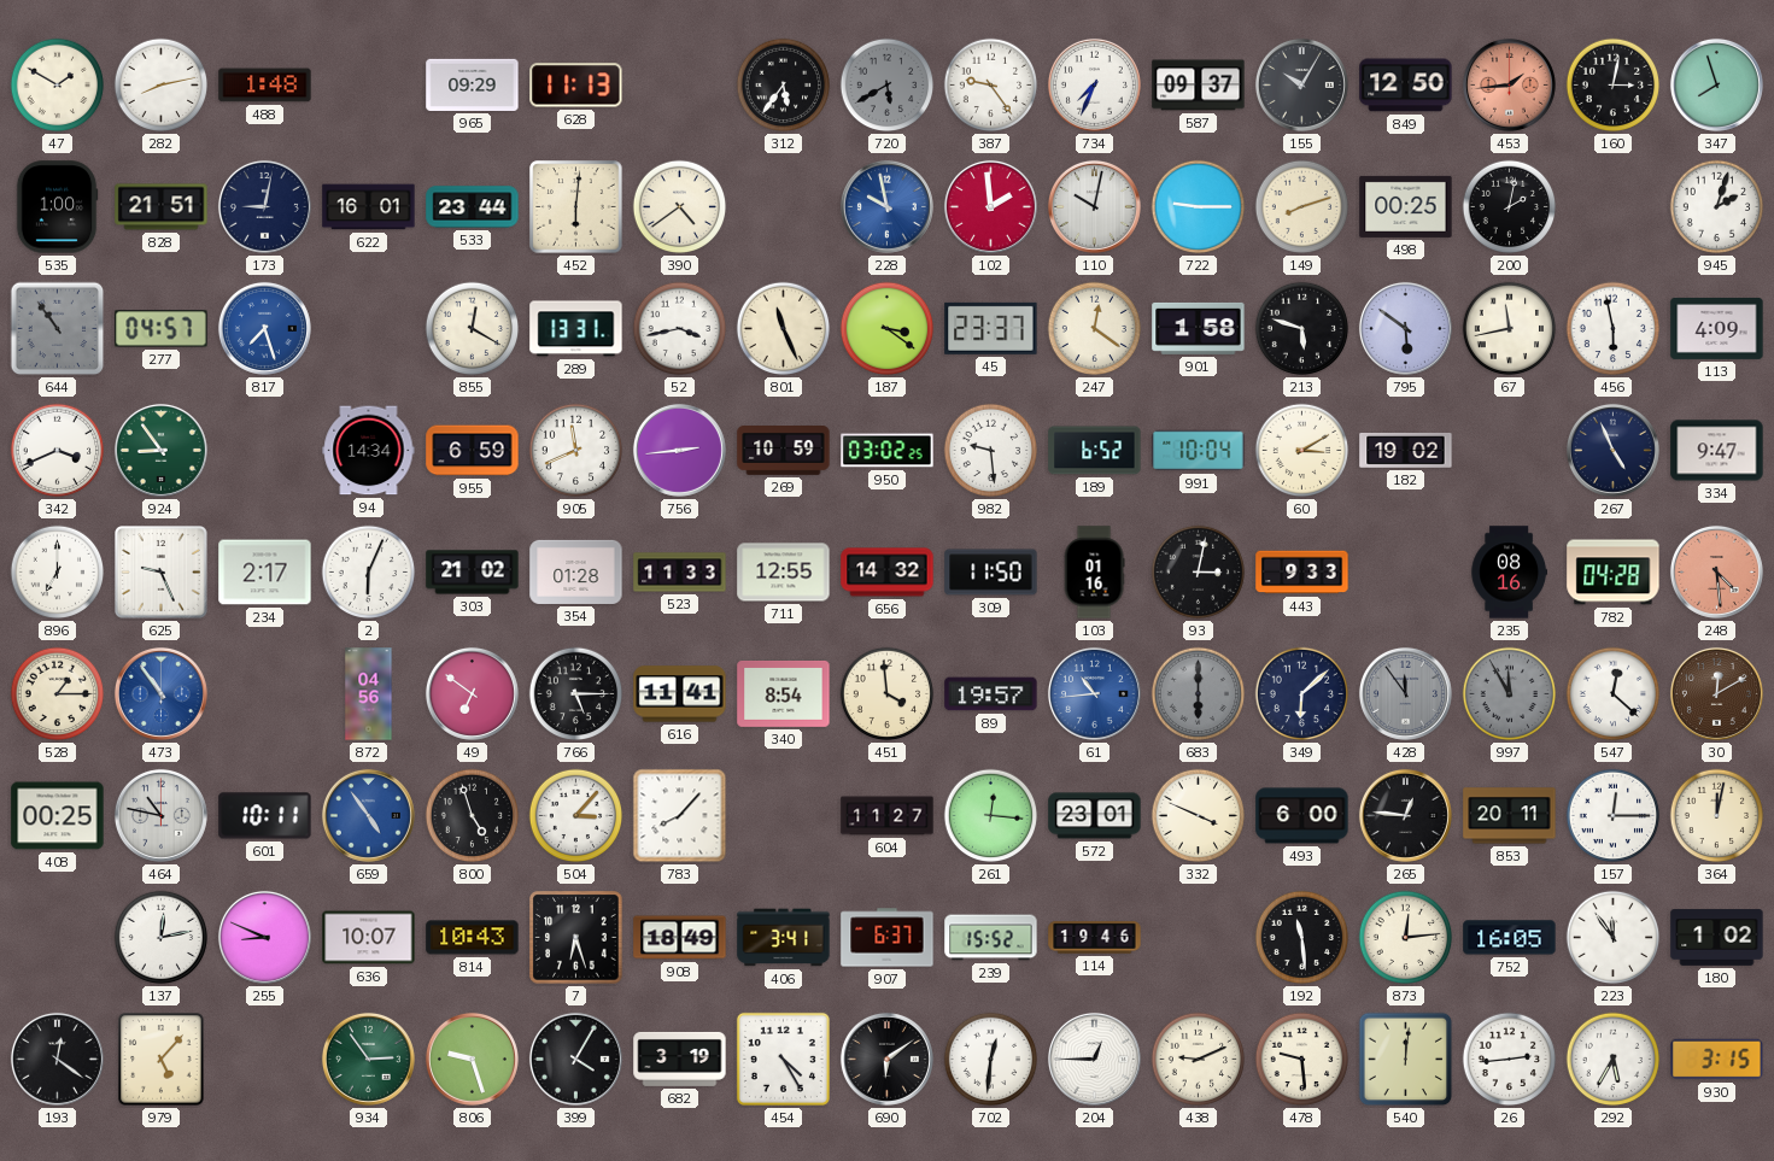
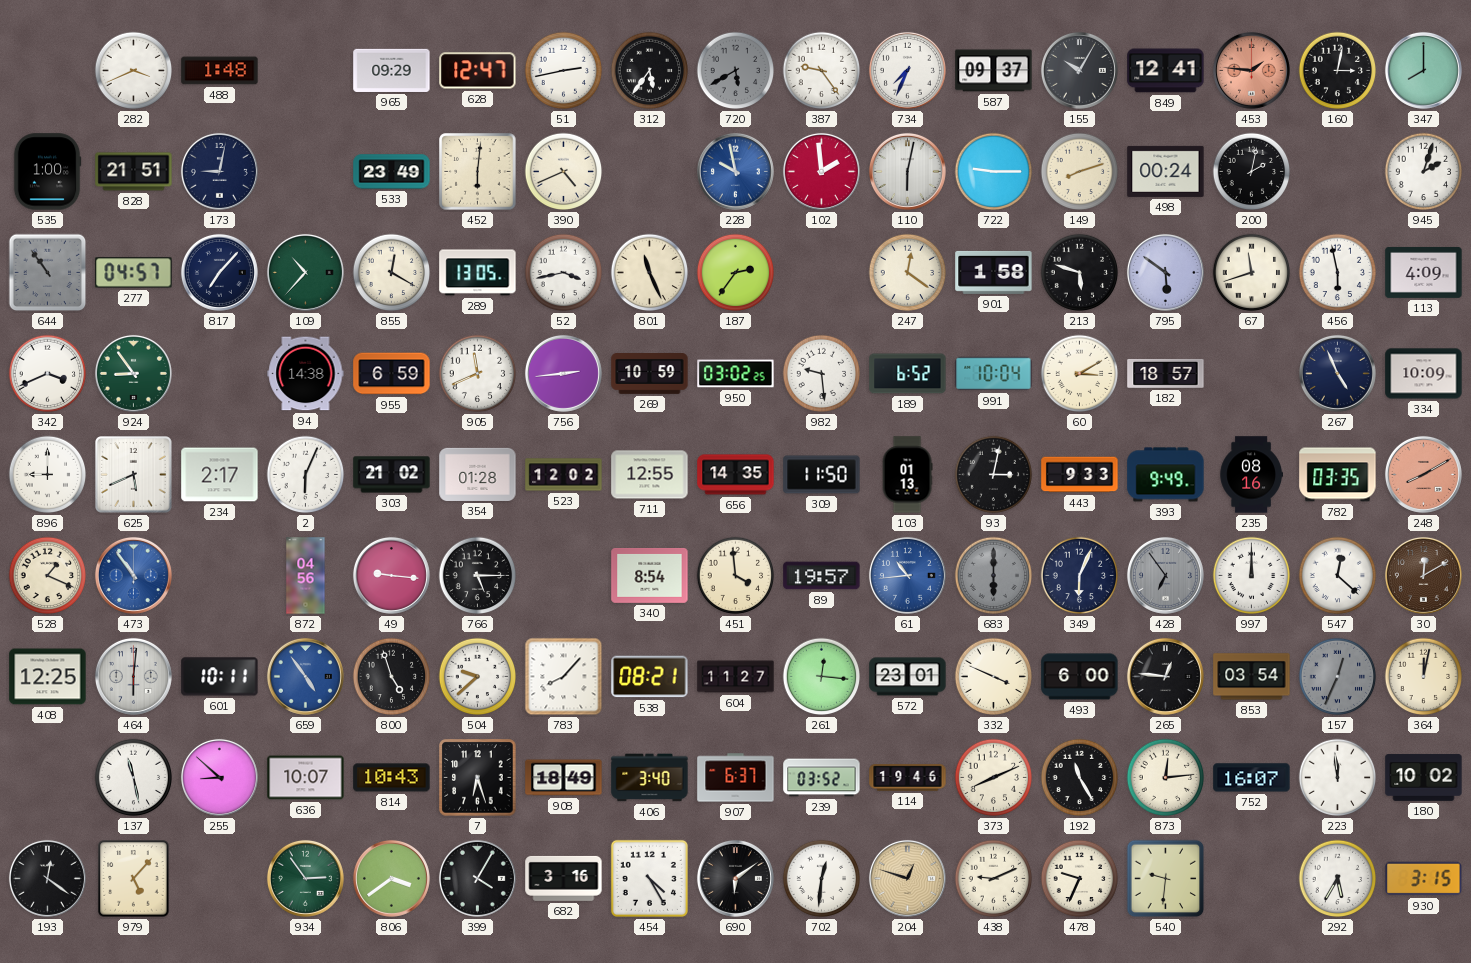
47: 1:50 -> none
282: 8:13 -> 3:41
628: 11:13 -> 12:47
51: none -> 2:43
849: 12:50 -> 12:41
453: 1:44 -> 1:46
347: 7:57 -> 8:00
622: 16:01 -> none
533: 23:44 -> 23:49
390: 4:39 -> 4:41
110: 10:02 -> 6:02
498: 00:25 -> 00:24
817: 7:27 -> 7:07
817 dial: blue -> navy
109: none -> 10:37
289: 13:31 -> 13:05
187: 3:21 -> 2:36
45: 23:37 -> none
67: 11:43 -> 11:42
94: 14:34 -> 14:38
182: 19:02 -> 18:57
334: 9:47 -> 10:09
896: 7:00 -> 9:00
625: 9:26 -> 5:41
523: 11:33 -> 12:02
656: 14:32 -> 14:35
103: 01:16 -> 01:13
393: none -> 9:49
782: 04:28 -> 03:35
248: 4:29 -> 8:10
528: 1:15 -> 1:19
49: 6:51 -> 9:16
616: 11:41 -> none
349: 6:08 -> 6:04
428: 11:54 -> 6:54
997: 11:55 -> 12:00
997 dial: grey -> white
408: 00:25 -> 12:25
464: 10:47 -> 6:01
504: 3:07 -> 9:38
538: none -> 08:21
853: 20:11 -> 03:54
157: 12:15 -> 12:34
157 dial: white -> grey
137: 12:13 -> 11:28
255: 8:49 -> 8:52
406: 3:41 -> 3:40
239: 15:52 -> 03:52
373: none -> 8:11
192: 11:29 -> 11:25
752: 16:05 -> 16:07
223: 11:54 -> 11:59
180: 1:02 -> 10:02
806: 9:27 -> 3:39
682: 3:19 -> 3:16
204: 12:45 -> 12:48
204 dial: white -> champagne
478: 9:29 -> 9:34
540: 12:01 -> 9:31
26: 2:44 -> none
